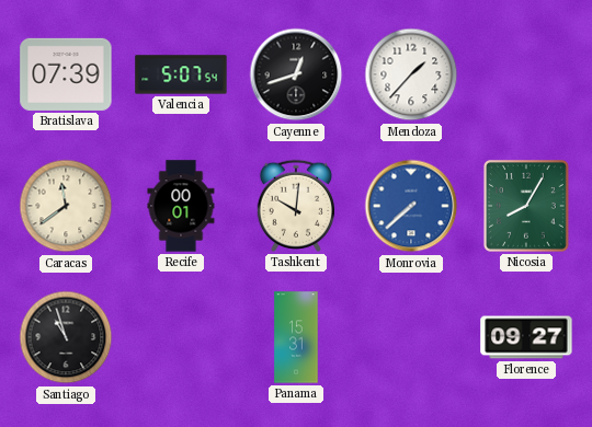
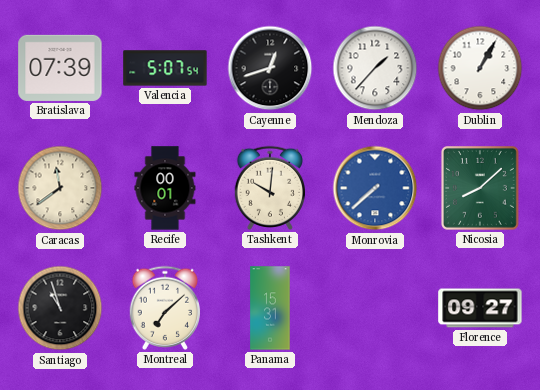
Dublin: none -> 1:05
Nicosia: 8:05 -> 8:08
Montreal: none -> 7:08
